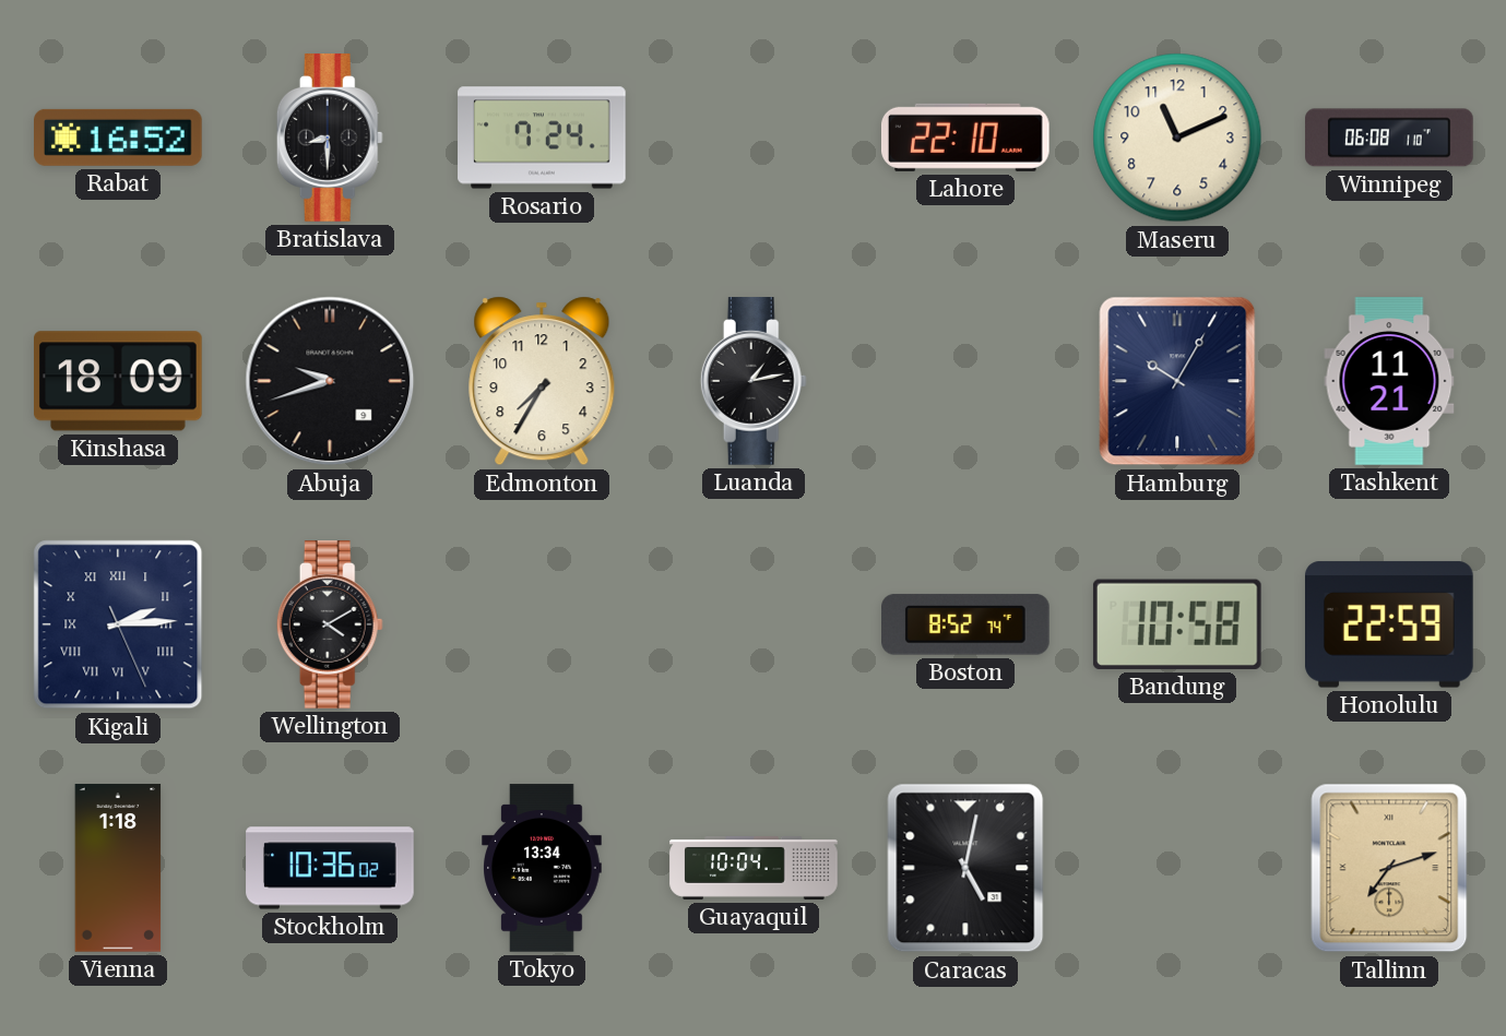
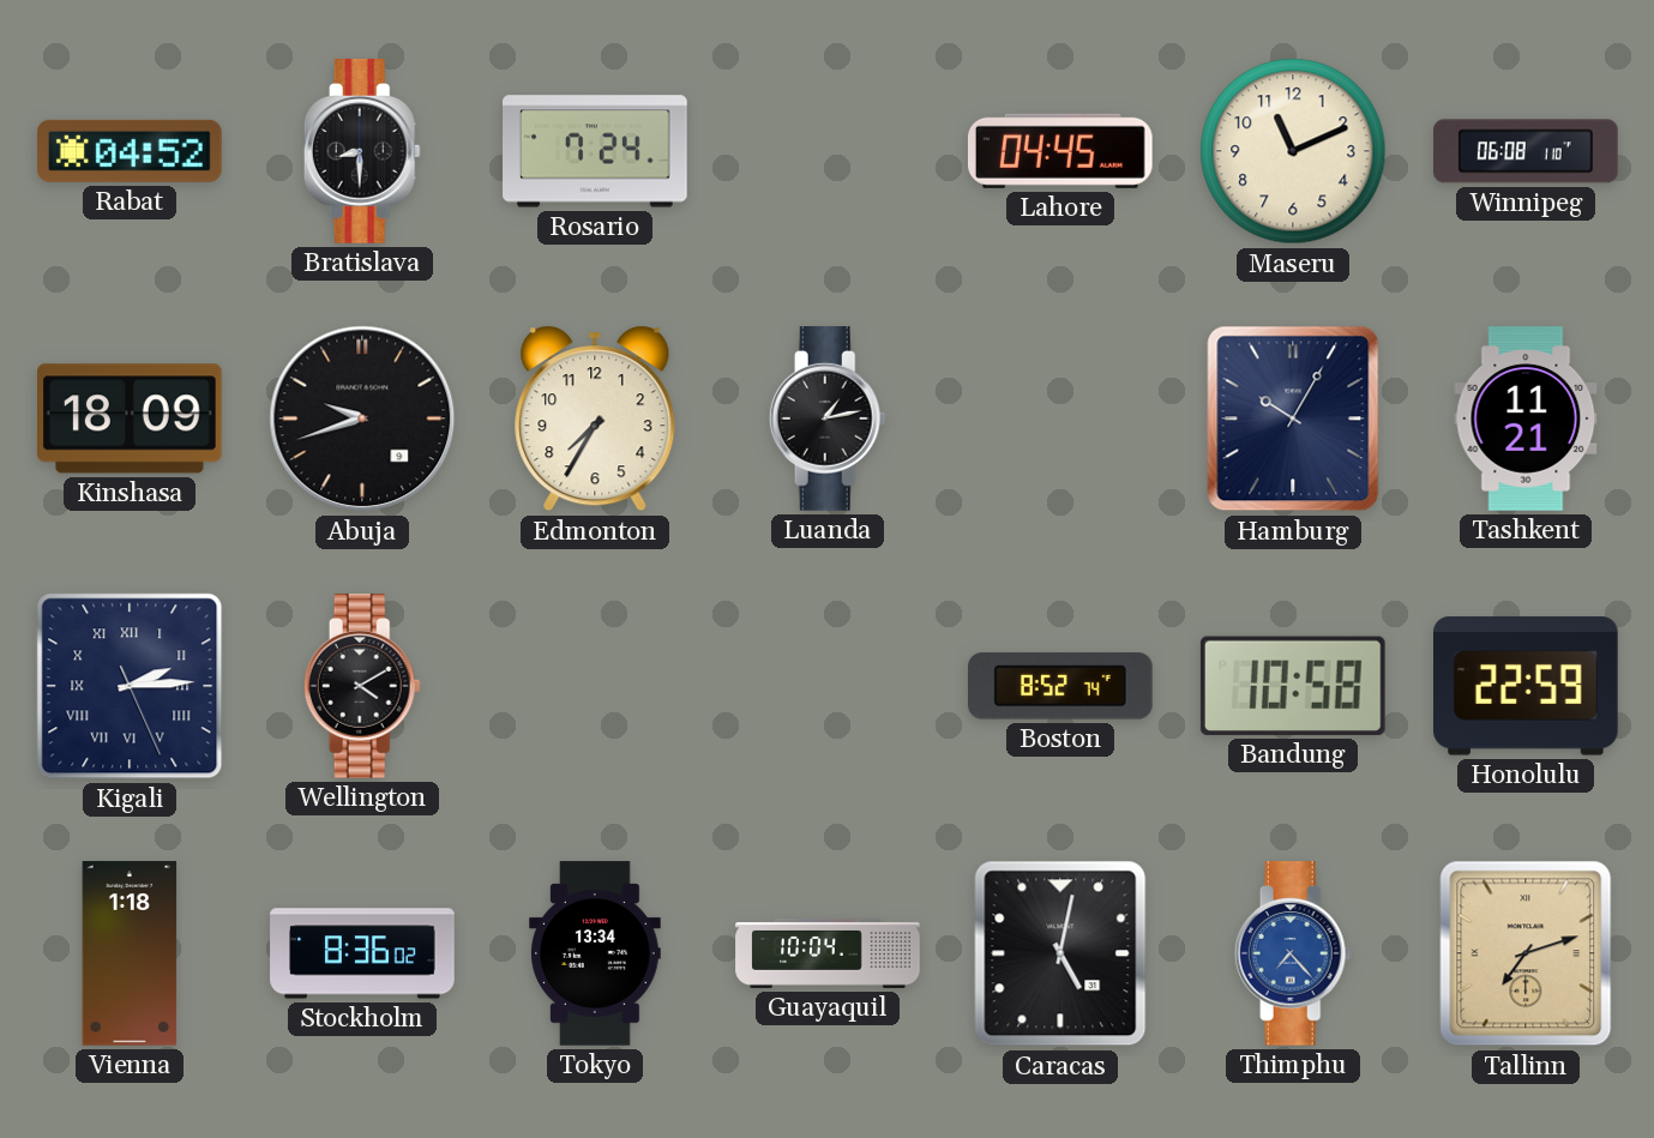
Rabat: 16:52 -> 04:52
Lahore: 22:10 -> 04:45
Stockholm: 10:36 -> 8:36
Thimphu: none -> 7:23
